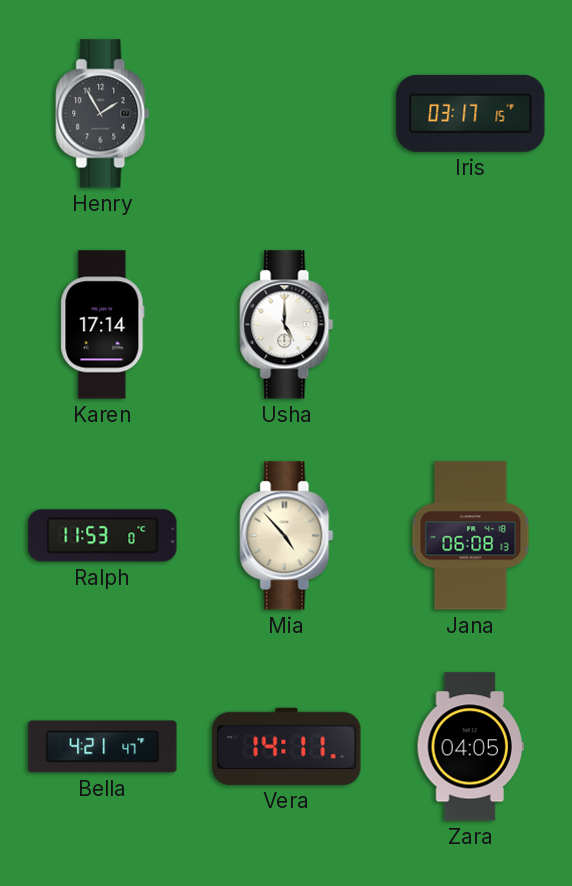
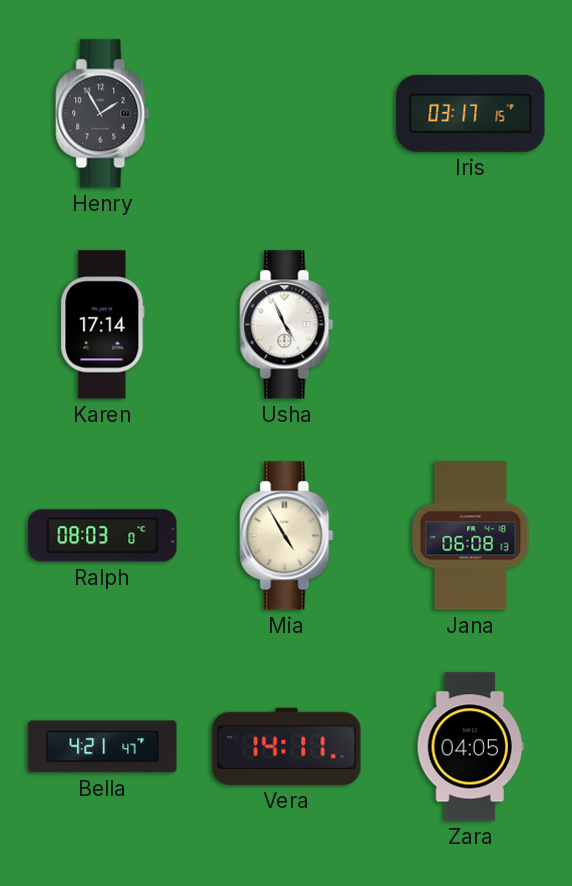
Usha: 5:00 -> 4:56
Ralph: 11:53 -> 08:03
Mia: 4:53 -> 4:55
